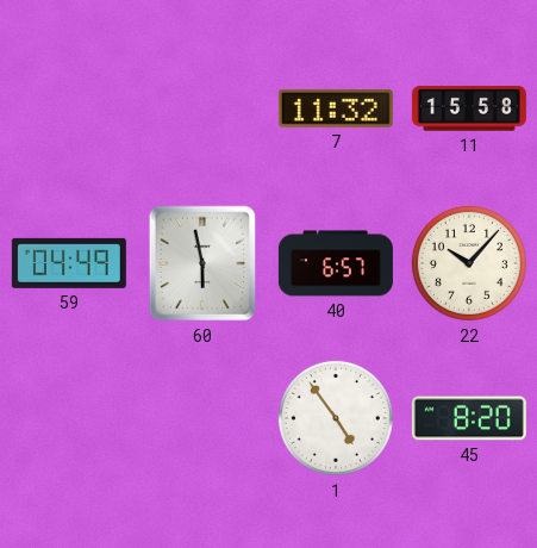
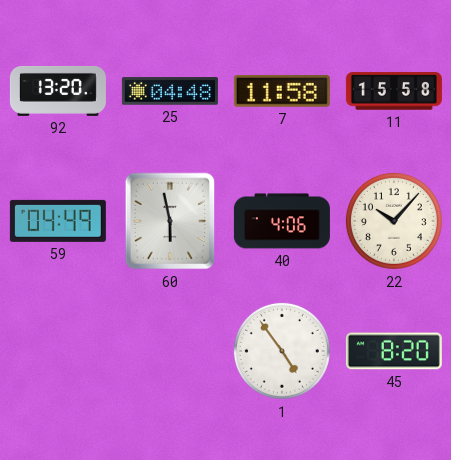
92: none -> 13:20
25: none -> 04:48
7: 11:32 -> 11:58
40: 6:57 -> 4:06
